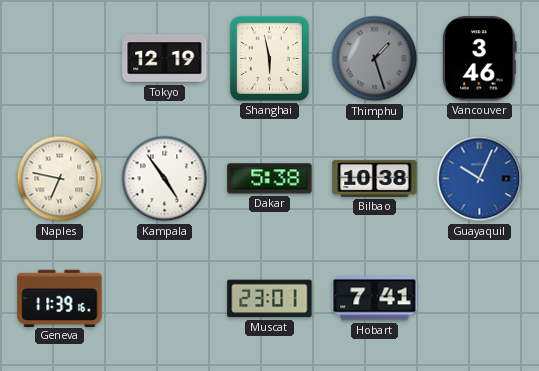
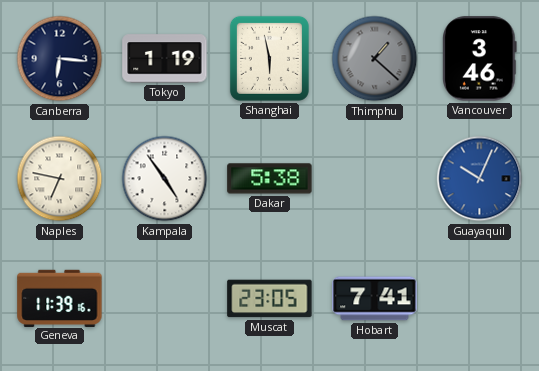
Canberra: none -> 6:16
Tokyo: 12:19 -> 1:19
Thimphu: 1:27 -> 1:22
Bilbao: 10:38 -> none
Muscat: 23:01 -> 23:05
